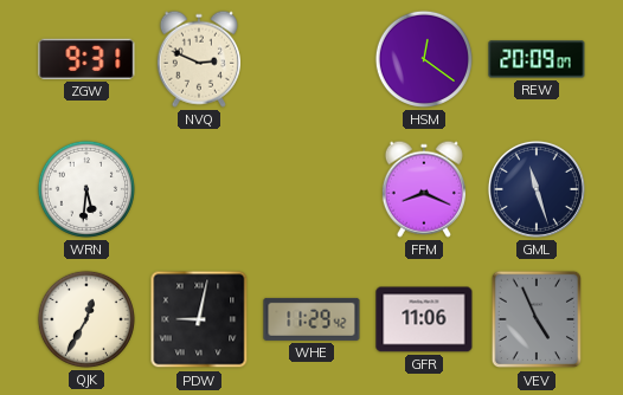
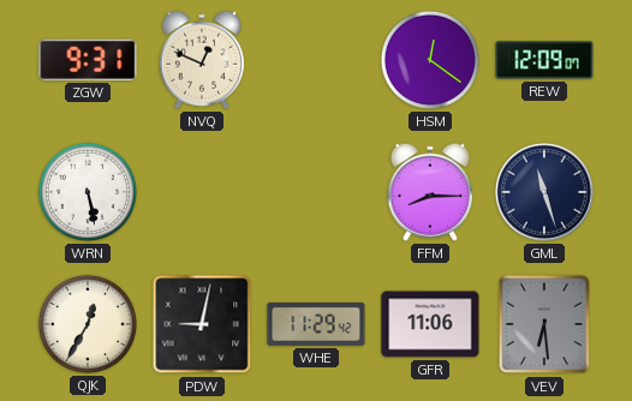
NVQ: 2:49 -> 12:49
REW: 20:09 -> 12:09
WRN: 5:31 -> 5:28
FFM: 8:19 -> 8:15
VEV: 4:56 -> 6:29
